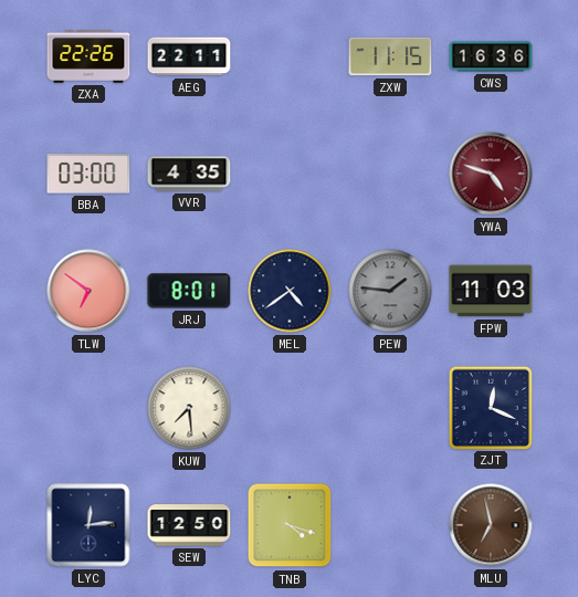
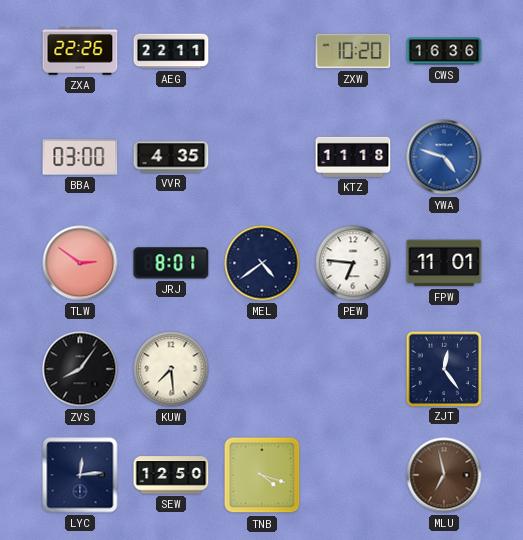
ZXW: 11:15 -> 10:20
KTZ: none -> 11:18
YWA dial: burgundy -> blue
TLW: 6:51 -> 2:51
PEW: 1:46 -> 6:46
PEW dial: grey -> white
FPW: 11:03 -> 11:01
ZVS: none -> 8:06
ZJT: 12:19 -> 12:24
